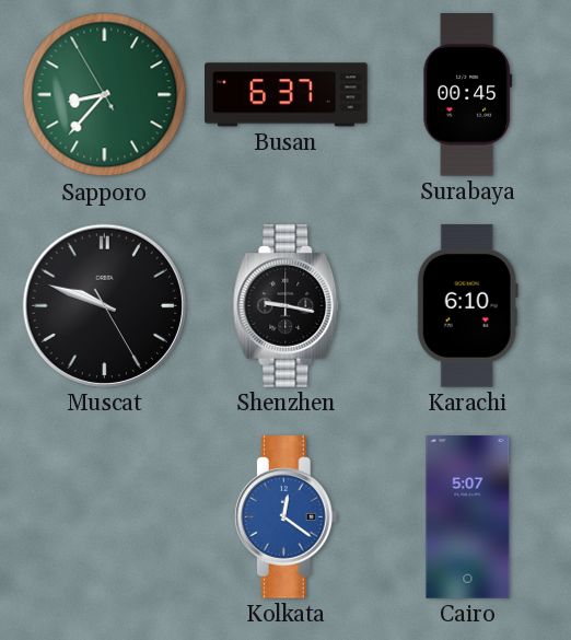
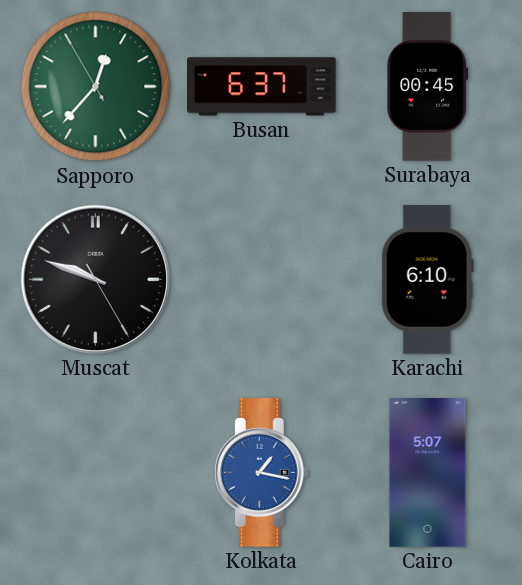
Sapporo: 8:36 -> 12:36
Shenzhen: 9:17 -> none
Kolkata: 12:21 -> 1:17
